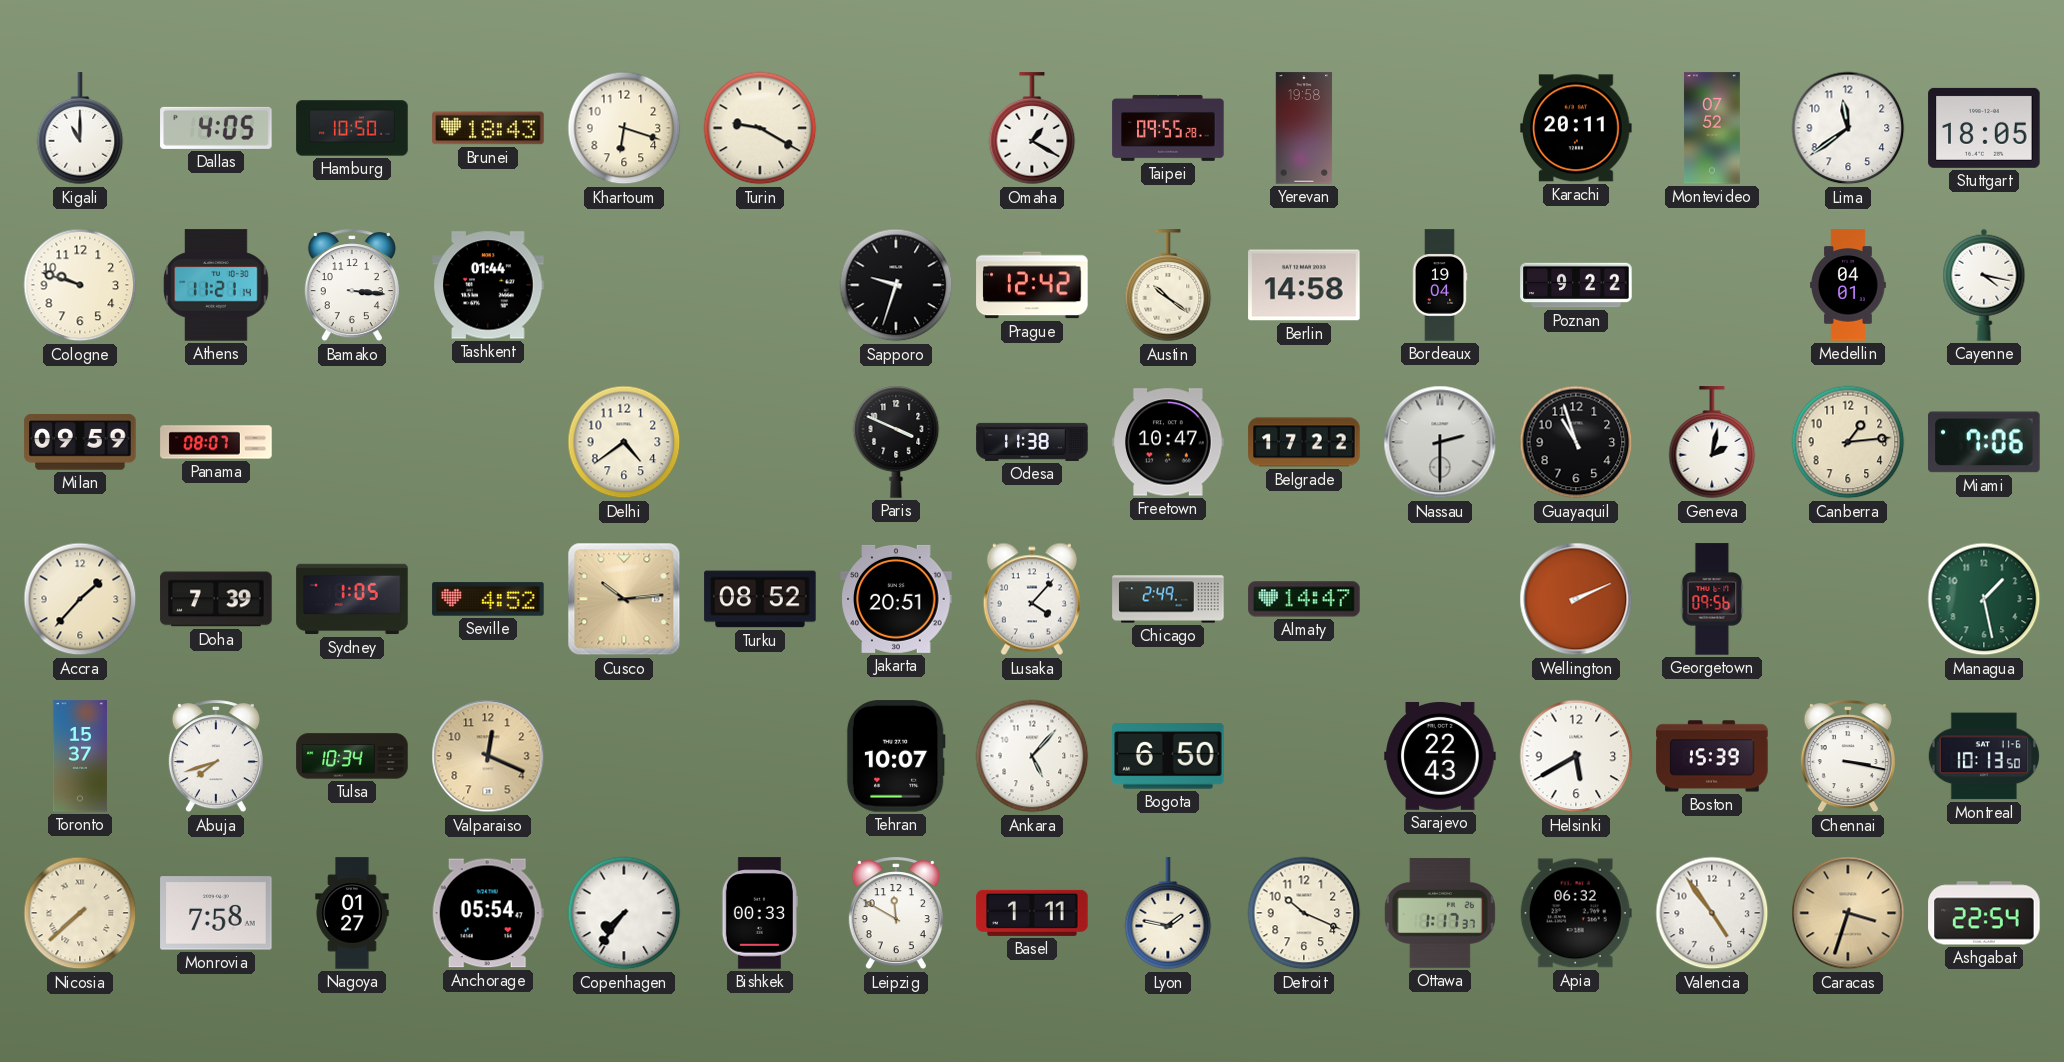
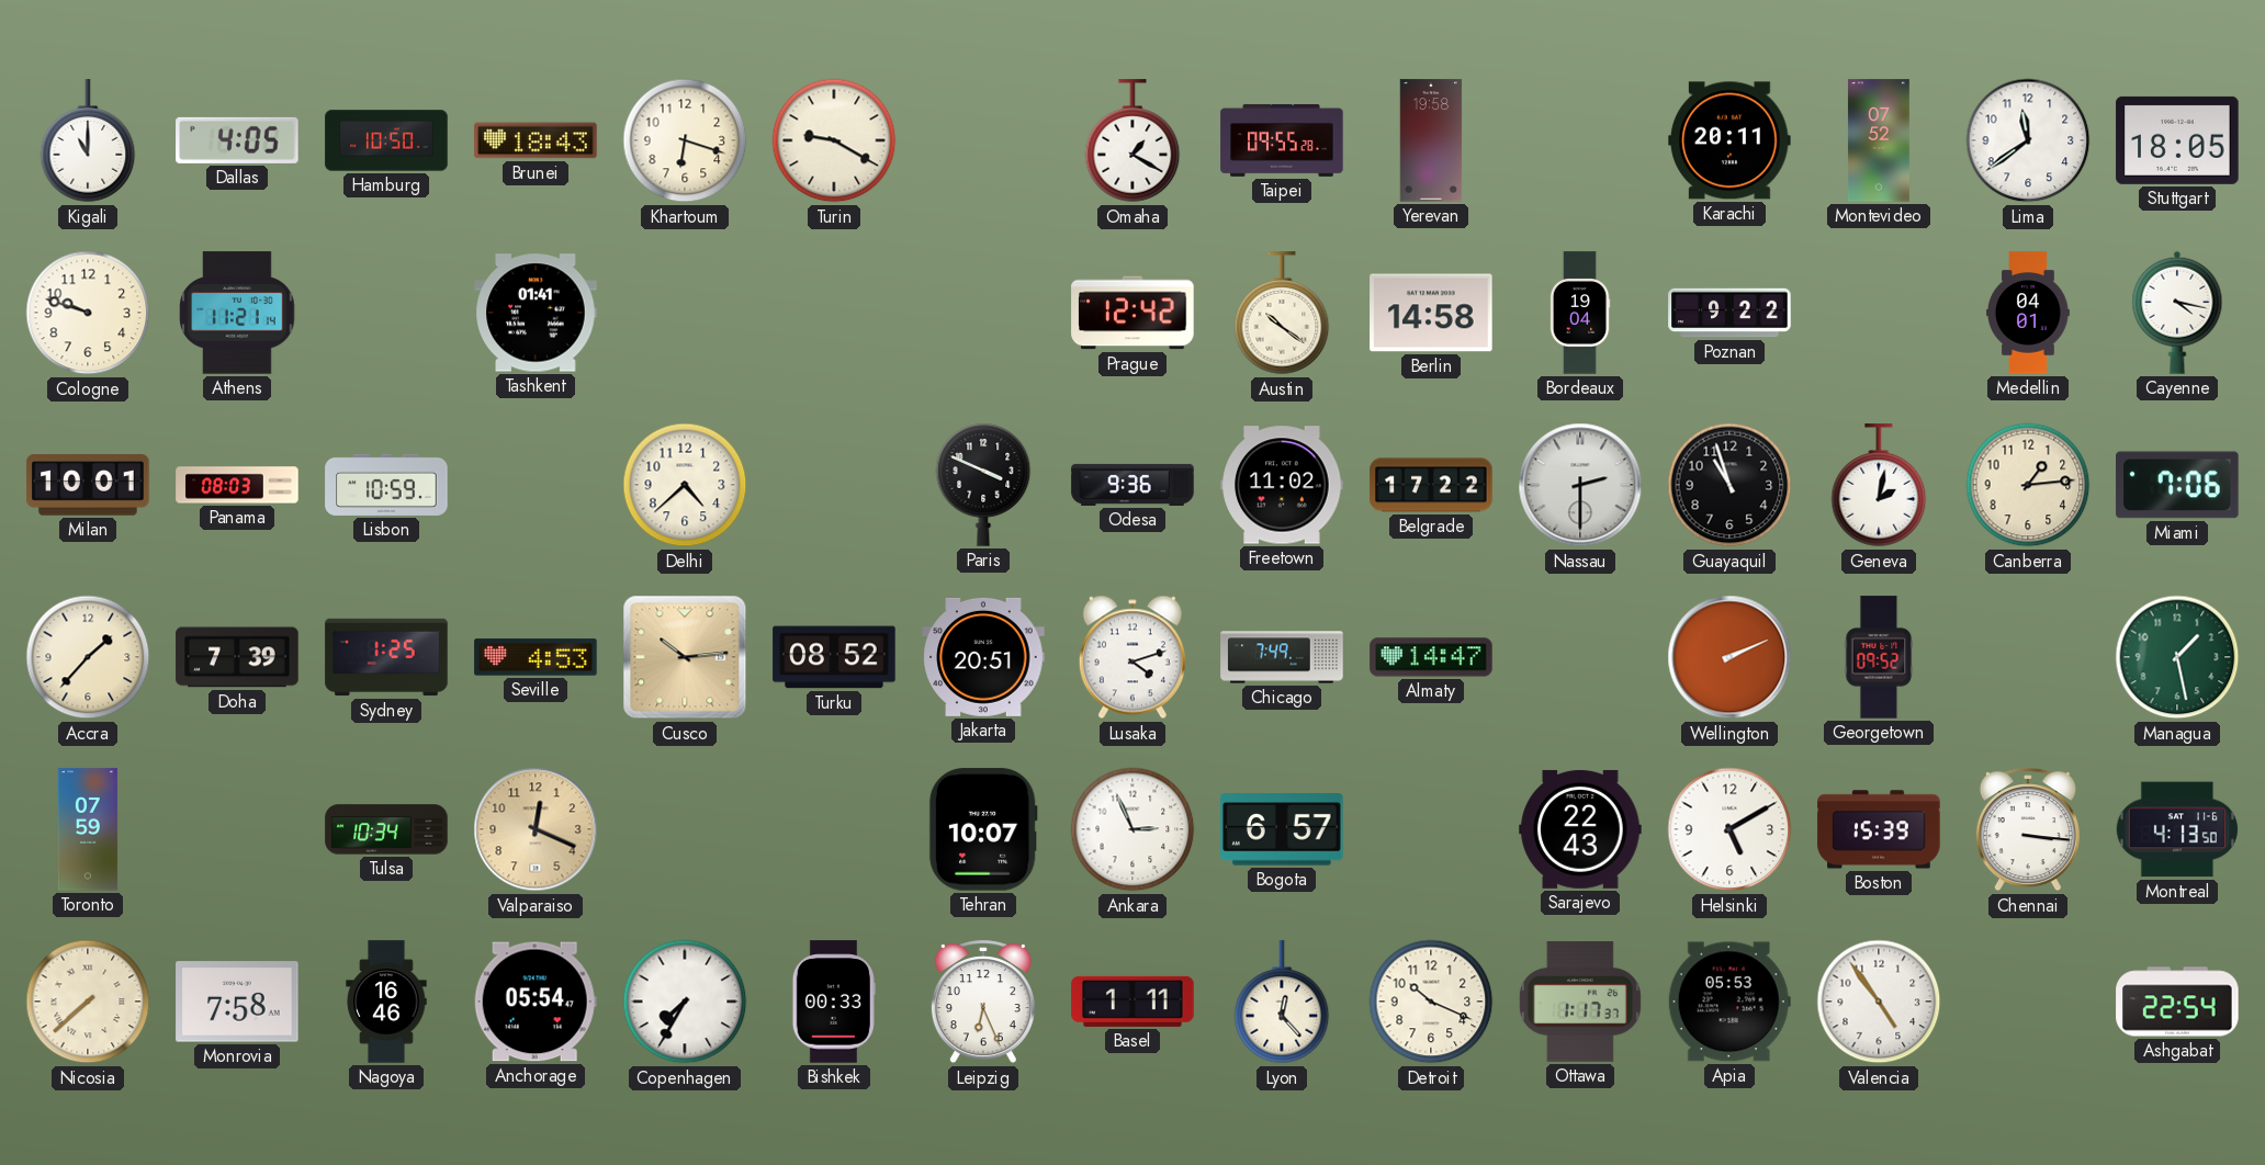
Bamako: 3:16 -> none
Tashkent: 01:44 -> 01:41
Sapporo: 9:33 -> none
Milan: 09:59 -> 10:01
Panama: 08:07 -> 08:03
Lisbon: none -> 10:59
Delhi: 4:39 -> 4:38
Odesa: 11:38 -> 9:36
Freetown: 10:47 -> 11:02
Sydney: 1:05 -> 1:25
Seville: 4:52 -> 4:53
Lusaka: 4:07 -> 4:12
Chicago: 2:49 -> 7:49
Georgetown: 09:56 -> 09:52
Toronto: 15:37 -> 07:59
Abuja: 7:42 -> none
Ankara: 5:07 -> 2:56
Bogota: 6:50 -> 6:57
Helsinki: 5:40 -> 5:10
Chennai: 3:17 -> 3:16
Montreal: 10:13 -> 4:13
Nagoya: 01:27 -> 16:46
Copenhagen: 7:36 -> 7:35
Leipzig: 11:50 -> 6:26
Lyon: 1:47 -> 12:23
Apia: 06:32 -> 05:53
Caracas: 3:33 -> none
